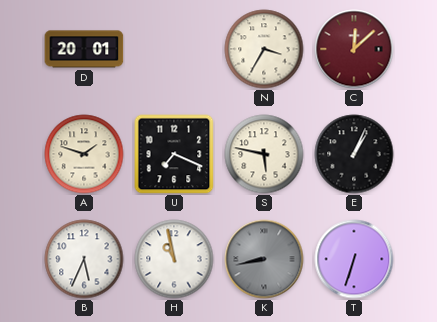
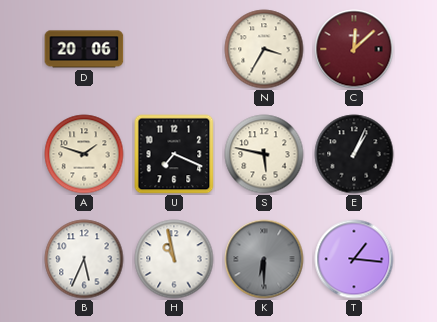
D: 20:01 -> 20:06
K: 8:43 -> 6:30
T: 6:33 -> 1:16
